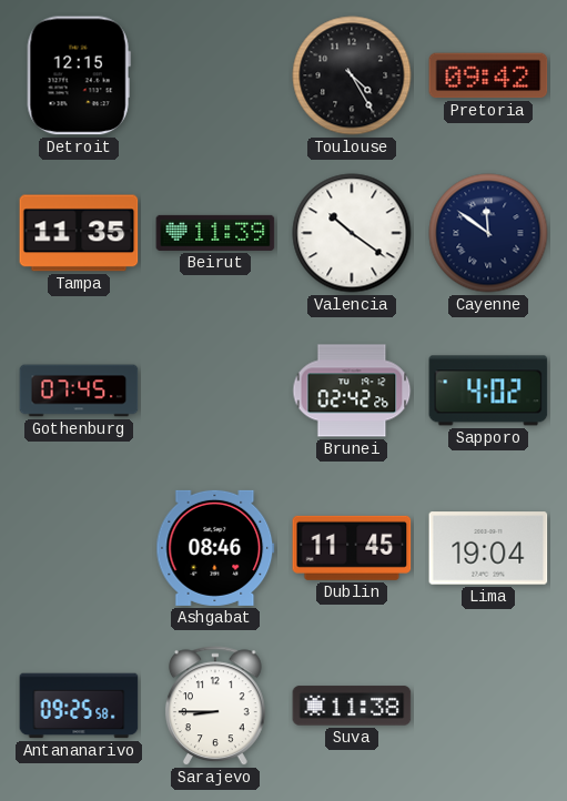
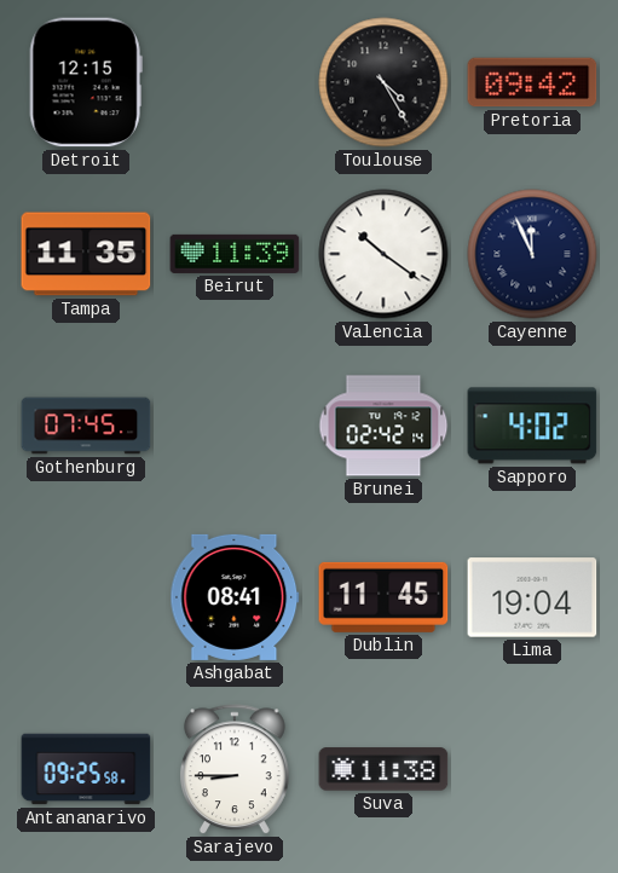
Cayenne: 11:51 -> 11:56
Brunei: 02:42:26 -> 02:42:14
Ashgabat: 08:46 -> 08:41
